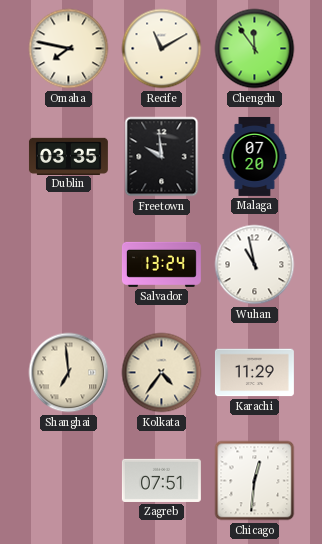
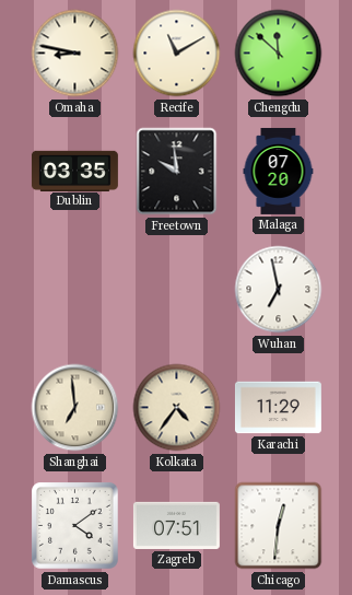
Omaha: 7:47 -> 8:47
Chengdu: 11:54 -> 11:52
Salvador: 13:24 -> none
Wuhan: 10:58 -> 6:58
Damascus: none -> 4:09
